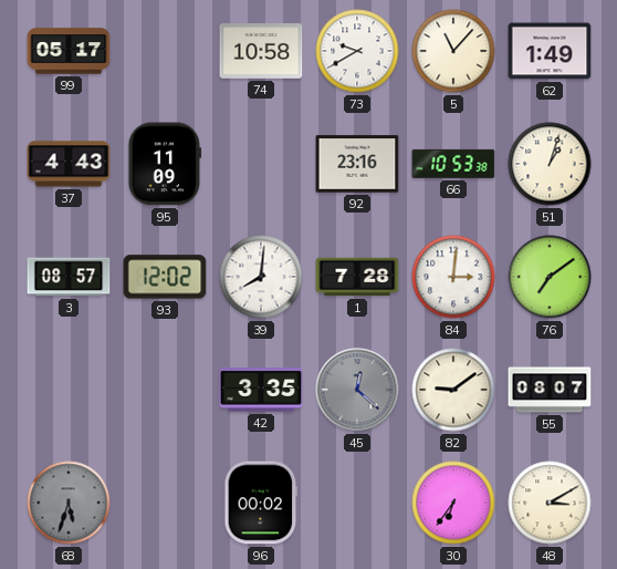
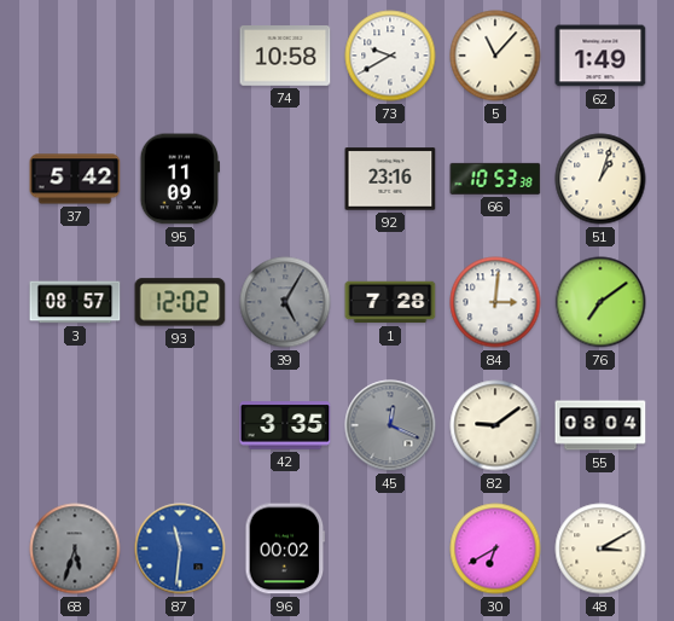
99: 05:17 -> none
37: 4:43 -> 5:42
39: 8:01 -> 5:05
39 dial: white -> grey
45: 12:22 -> 12:19
55: 08:07 -> 08:04
87: none -> 11:31
30: 6:36 -> 6:40
